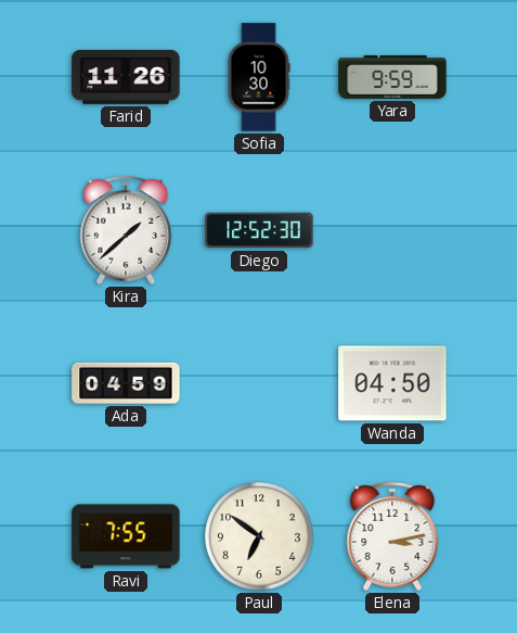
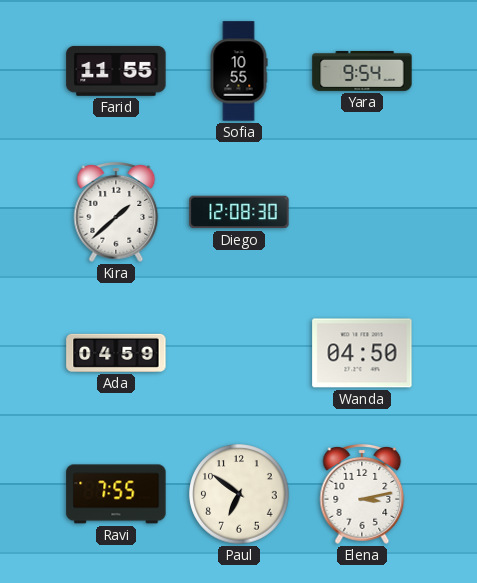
Farid: 11:26 -> 11:55
Sofia: 10:30 -> 10:55
Yara: 9:59 -> 9:54
Diego: 12:52 -> 12:08
